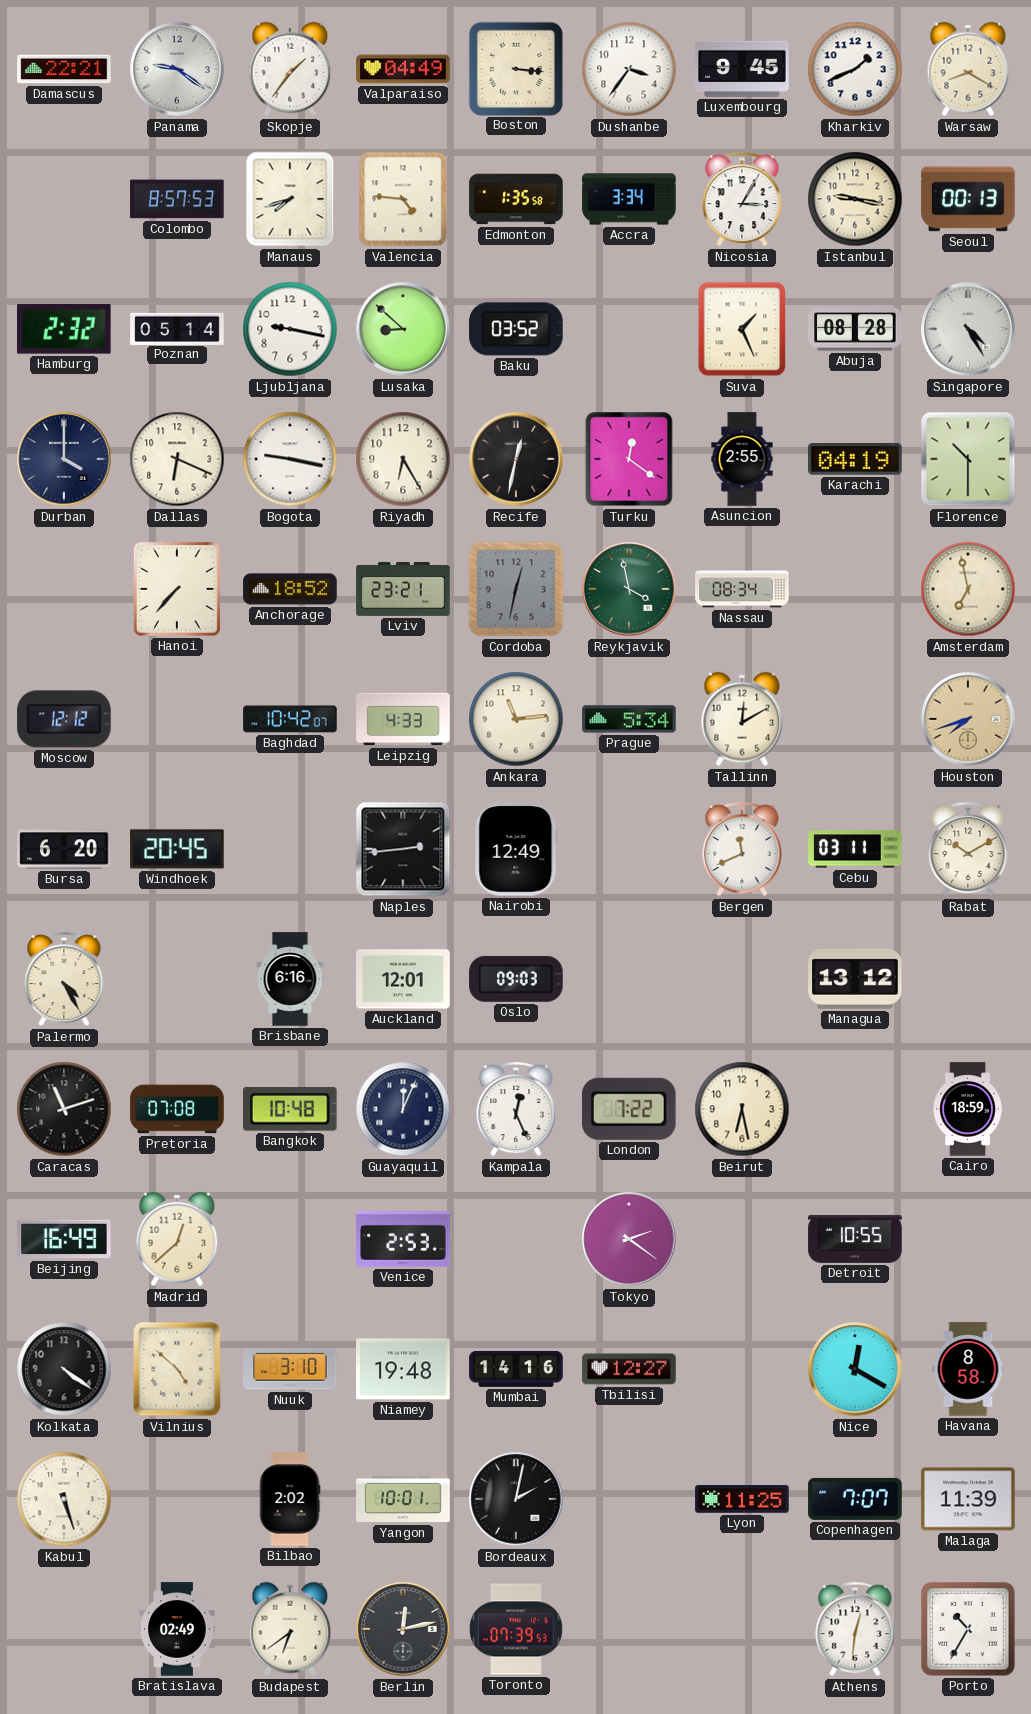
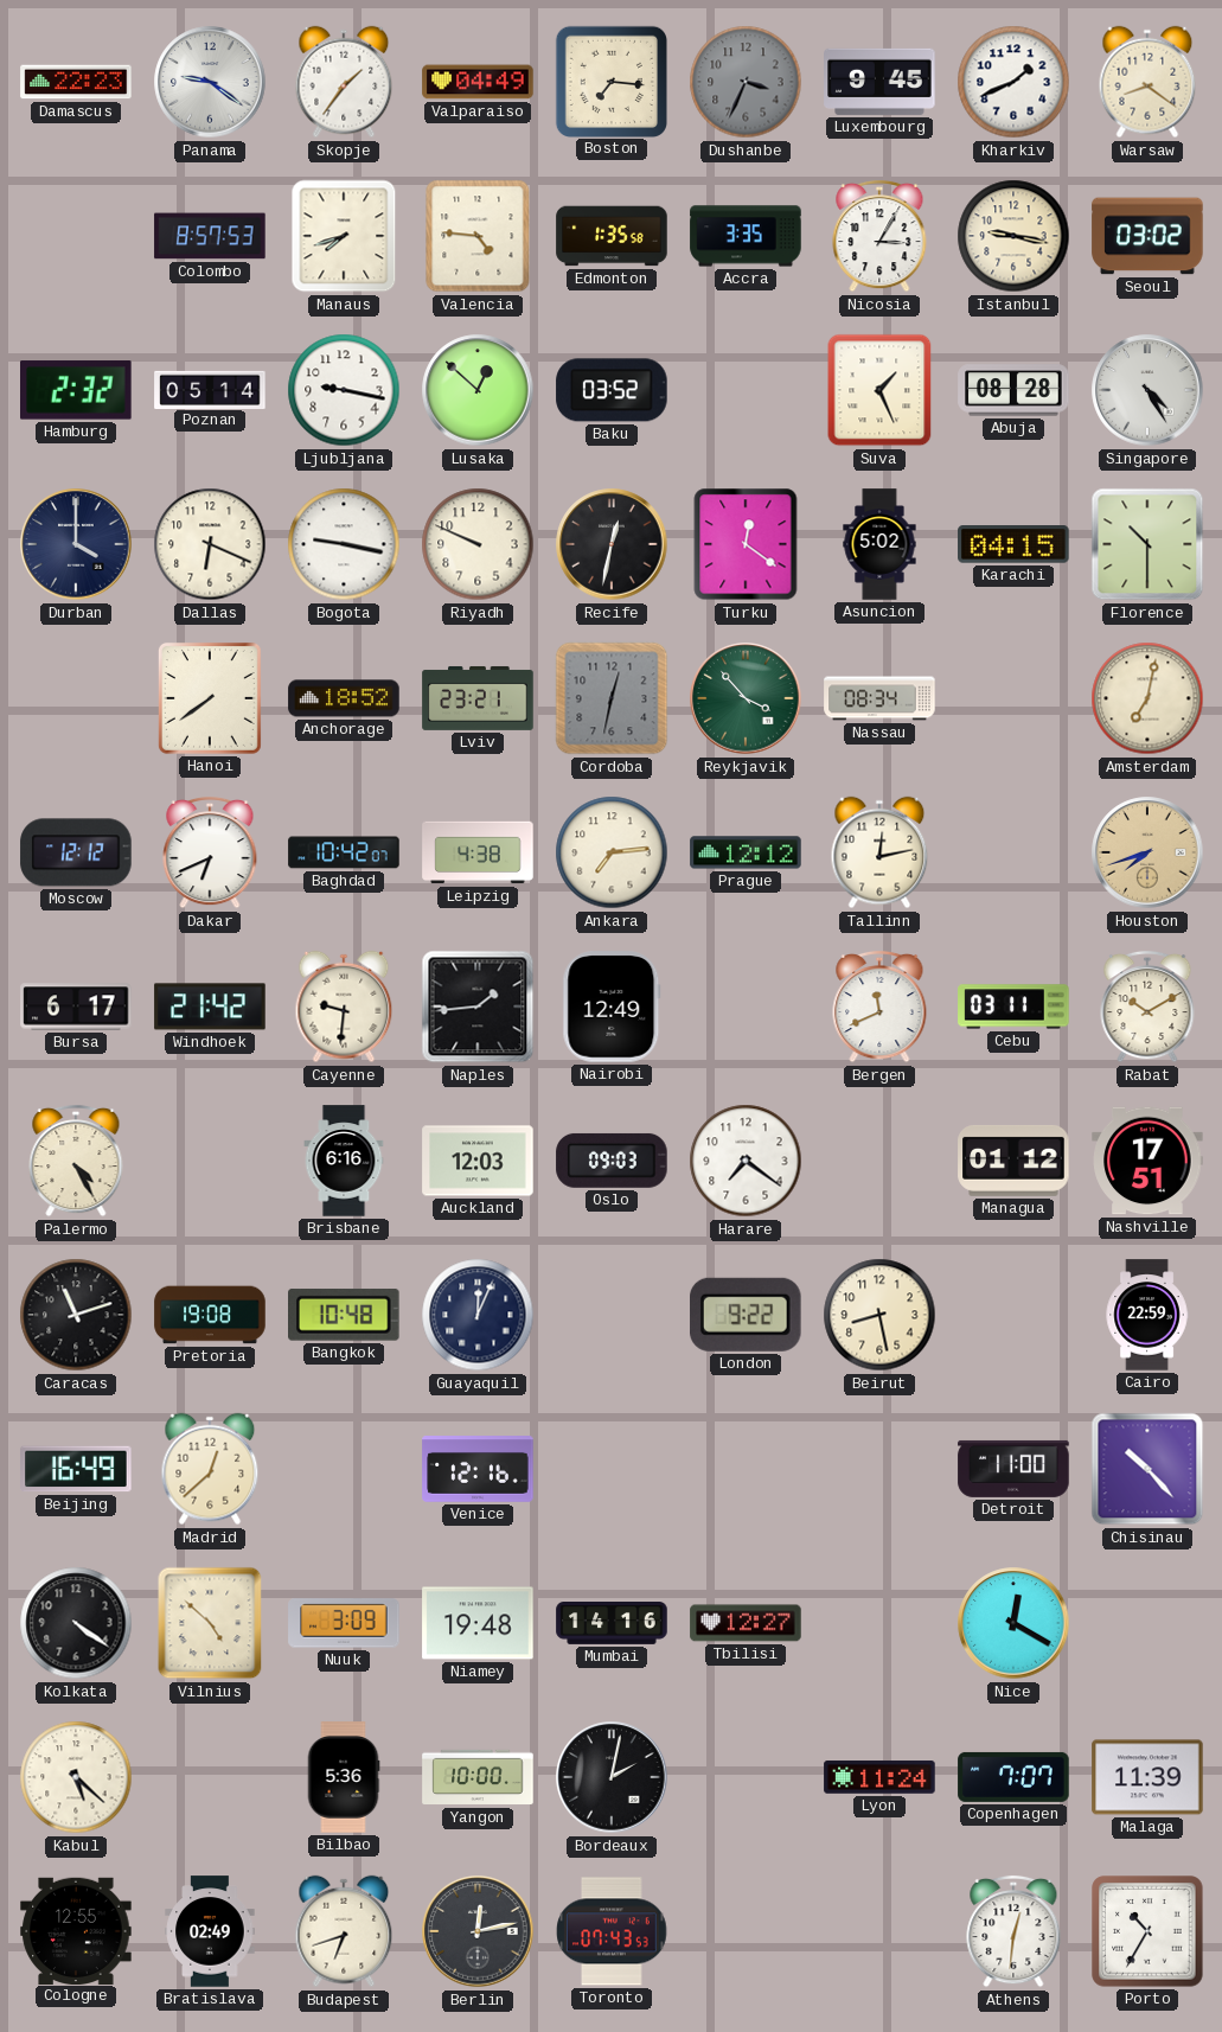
Damascus: 22:21 -> 22:23
Boston: 3:16 -> 7:16
Dushanbe: 3:36 -> 3:34
Dushanbe dial: white -> grey
Warsaw: 8:20 -> 8:21
Accra: 3:34 -> 3:35
Seoul: 00:13 -> 03:02
Lusaka: 8:52 -> 12:52
Riyadh: 6:25 -> 9:49
Asuncion: 2:55 -> 5:02
Karachi: 04:19 -> 04:15
Hanoi: 7:37 -> 7:39
Reykjavik: 3:58 -> 3:53
Amsterdam: 6:58 -> 7:02
Dakar: none -> 6:41
Leipzig: 4:33 -> 4:38
Ankara: 11:14 -> 7:14
Prague: 5:34 -> 12:12
Tallinn: 12:10 -> 12:13
Bursa: 6:20 -> 6:17
Windhoek: 20:45 -> 21:42
Cayenne: none -> 9:31
Naples: 2:44 -> 1:44
Auckland: 12:01 -> 12:03
Harare: none -> 7:21
Managua: 13:12 -> 01:12
Nashville: none -> 17:51
Pretoria: 07:08 -> 19:08
Kampala: 12:26 -> none
London: 7:22 -> 9:22
Beirut: 6:28 -> 8:28
Cairo: 18:59 -> 22:59
Venice: 2:53 -> 12:16
Tokyo: 2:21 -> none
Detroit: 10:55 -> 11:00
Chisinau: none -> 10:23
Nuuk: 3:10 -> 3:09
Havana: 8:58 -> none
Kabul: 5:27 -> 5:22
Bilbao: 2:02 -> 5:36
Yangon: 10:01 -> 10:00
Lyon: 11:25 -> 11:24
Cologne: none -> 12:55
Budapest: 6:39 -> 6:42
Toronto: 07:39 -> 07:43
